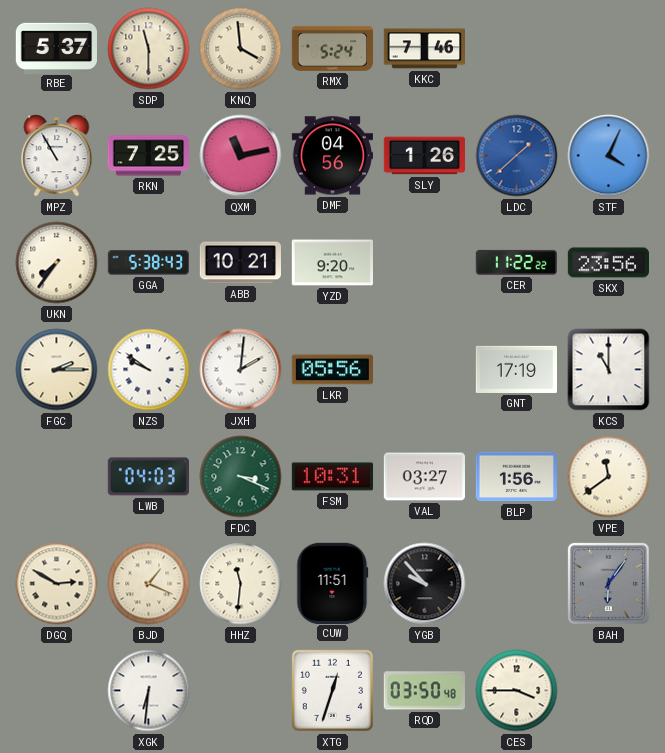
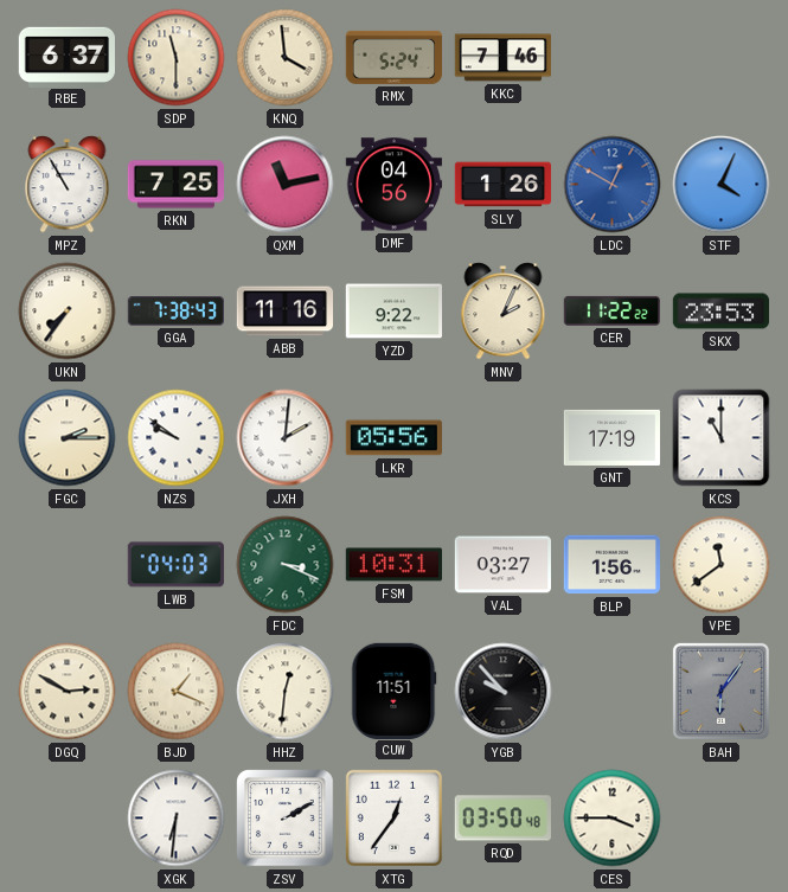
RBE: 5:37 -> 6:37
LDC: 1:38 -> 12:50
GGA: 5:38 -> 7:38
ABB: 10:21 -> 11:16
YZD: 9:20 -> 9:22
MNV: none -> 2:04
SKX: 23:56 -> 23:53
HHZ: 11:31 -> 12:31
ZSV: none -> 2:10
XTG: 12:33 -> 12:36
